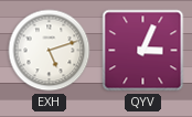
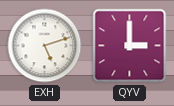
QYV: 3:04 -> 3:00
